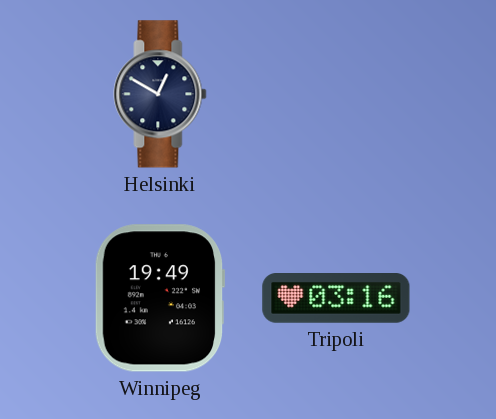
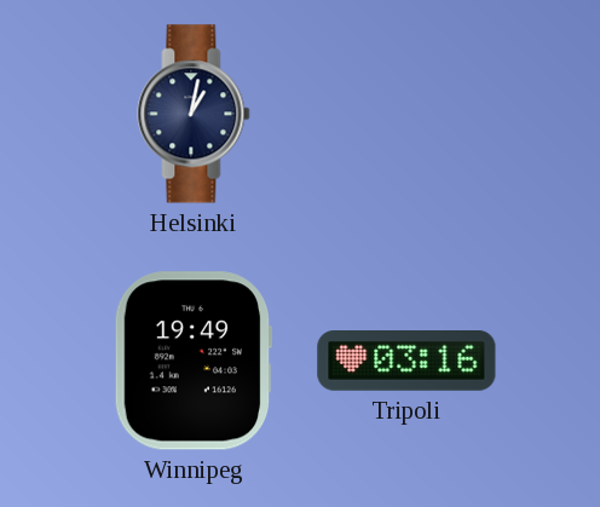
Helsinki: 12:50 -> 1:02
